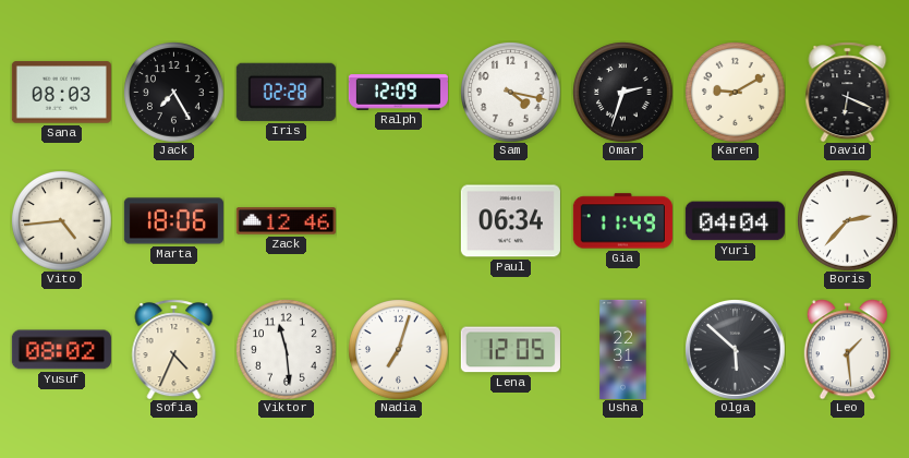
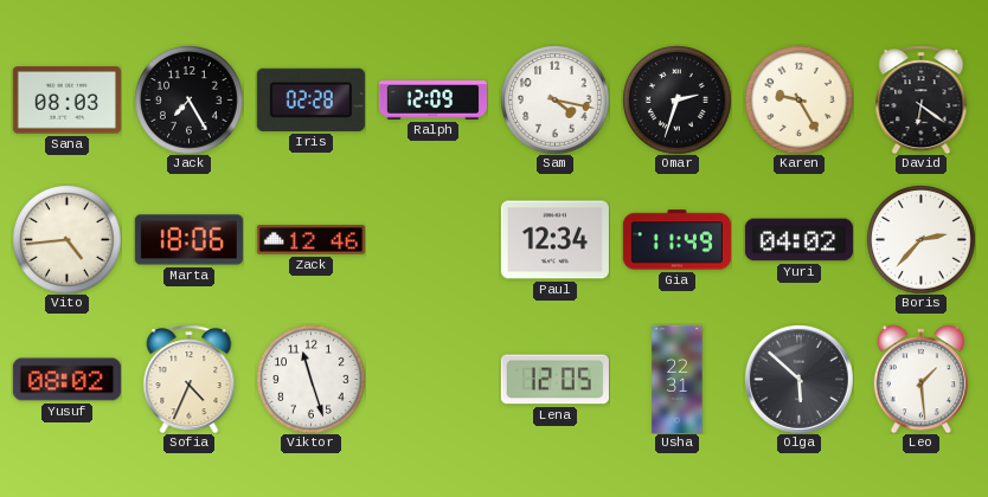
Karen: 9:10 -> 9:25
David: 6:19 -> 6:21
Paul: 06:34 -> 12:34
Yuri: 04:04 -> 04:02
Viktor: 11:29 -> 11:27
Nadia: 7:03 -> none
